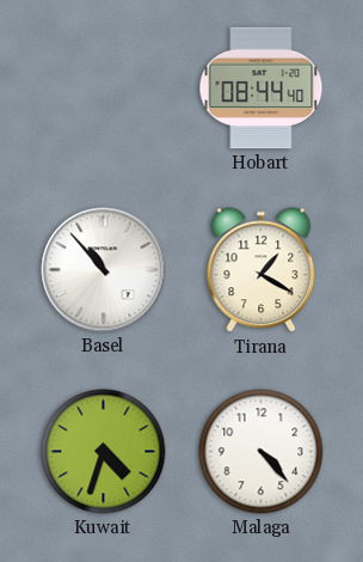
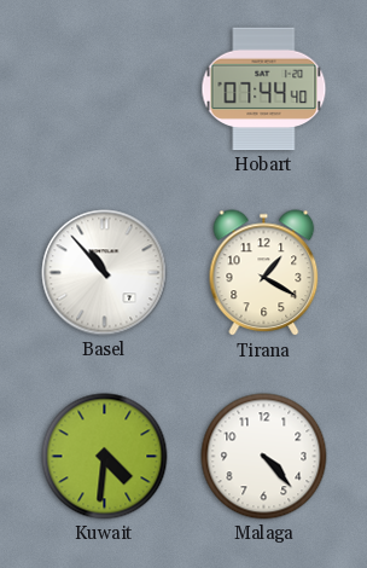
Hobart: 08:44 -> 07:44
Kuwait: 4:33 -> 4:31
